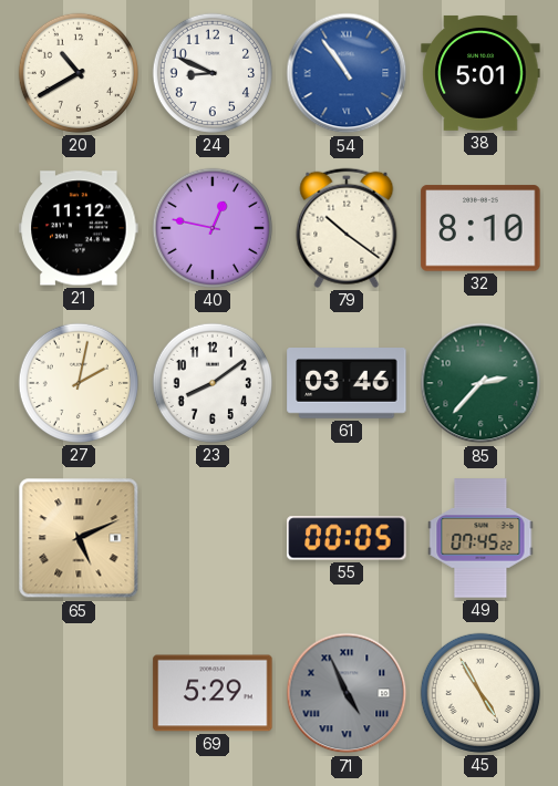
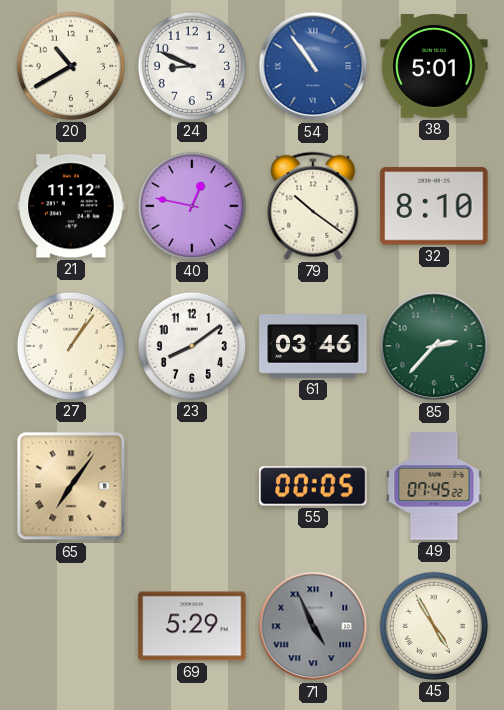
27: 2:02 -> 1:06
65: 5:11 -> 7:06
